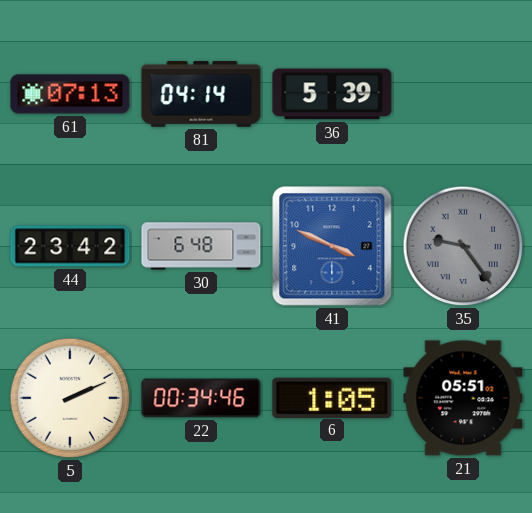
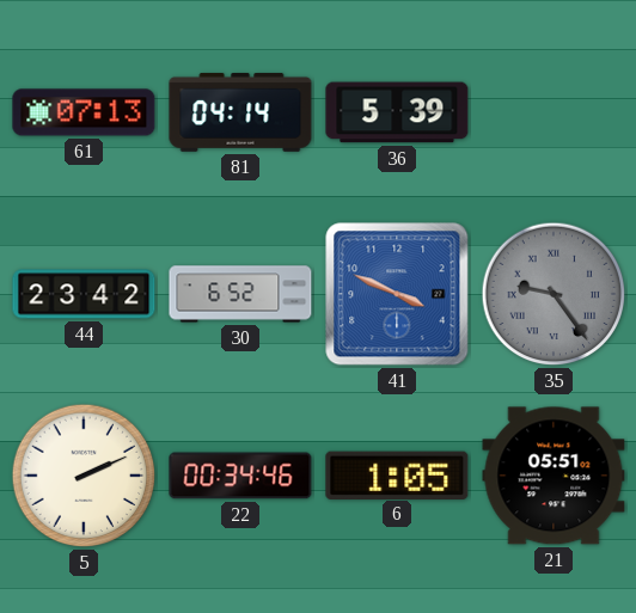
30: 6:48 -> 6:52
